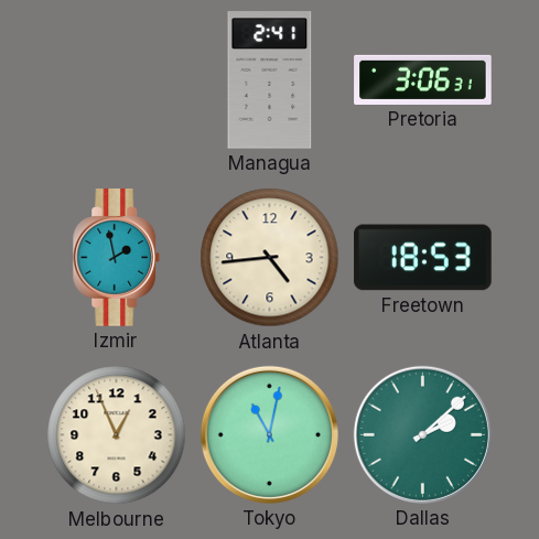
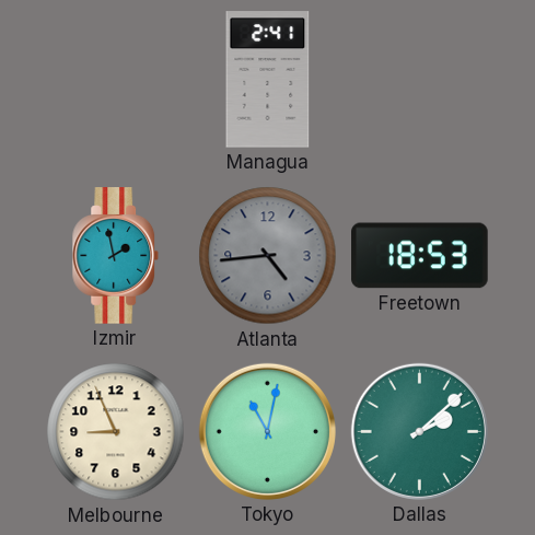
Pretoria: 3:06 -> none
Atlanta dial: cream -> grey
Melbourne: 12:56 -> 8:56
